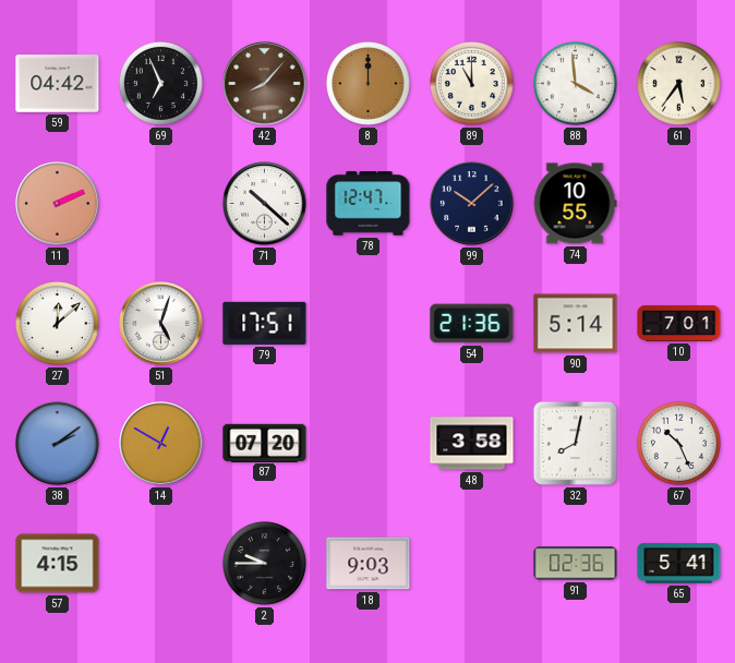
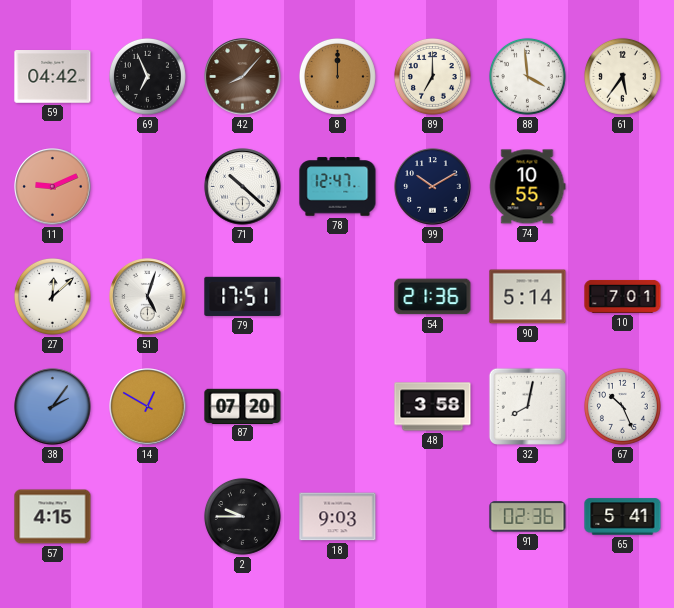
89: 11:00 -> 7:00
11: 2:11 -> 9:11
99: 10:08 -> 10:10
38: 2:09 -> 2:06
